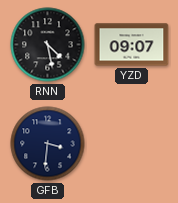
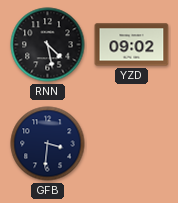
YZD: 09:07 -> 09:02
